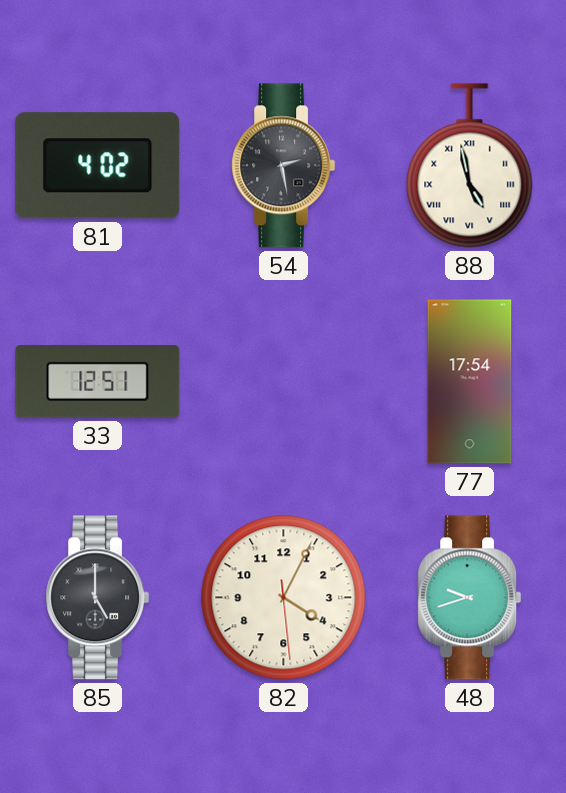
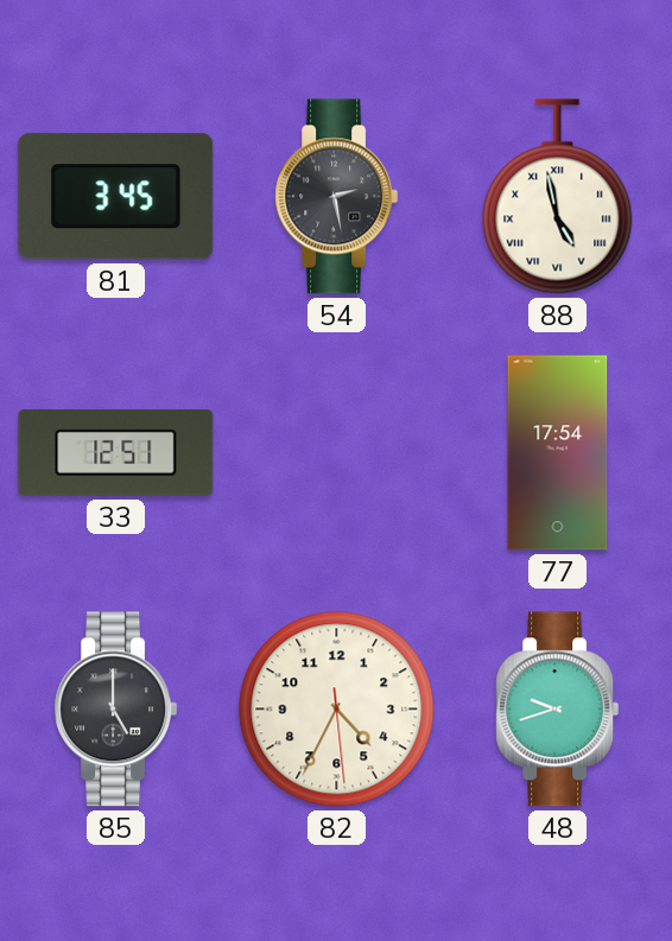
81: 4:02 -> 3:45
82: 4:04 -> 4:34
